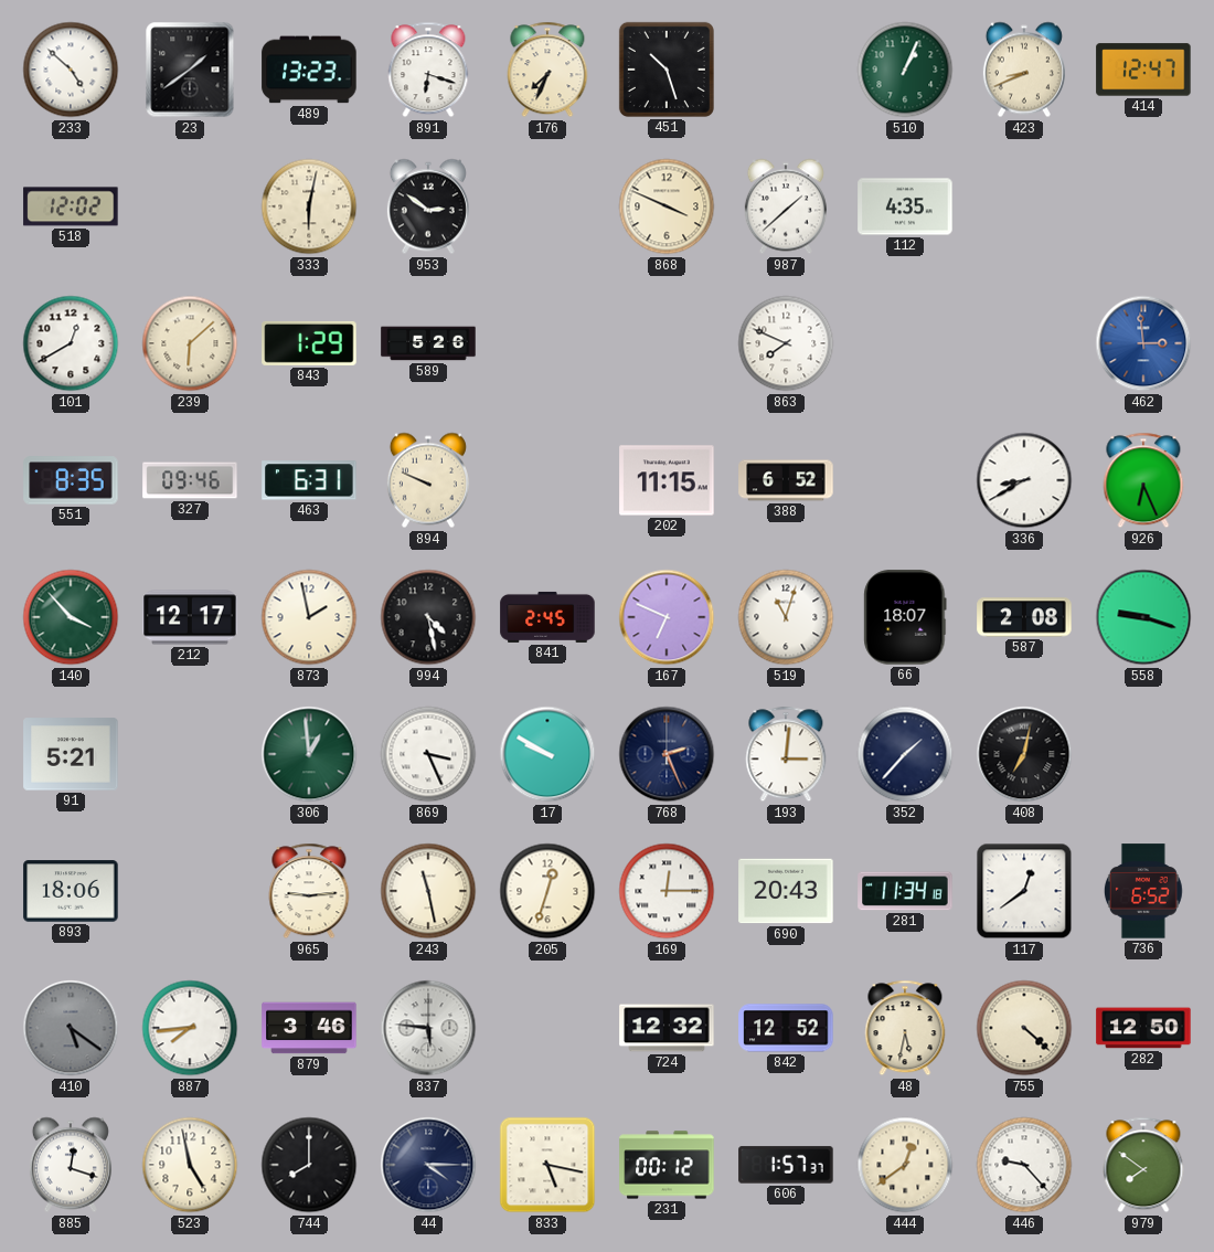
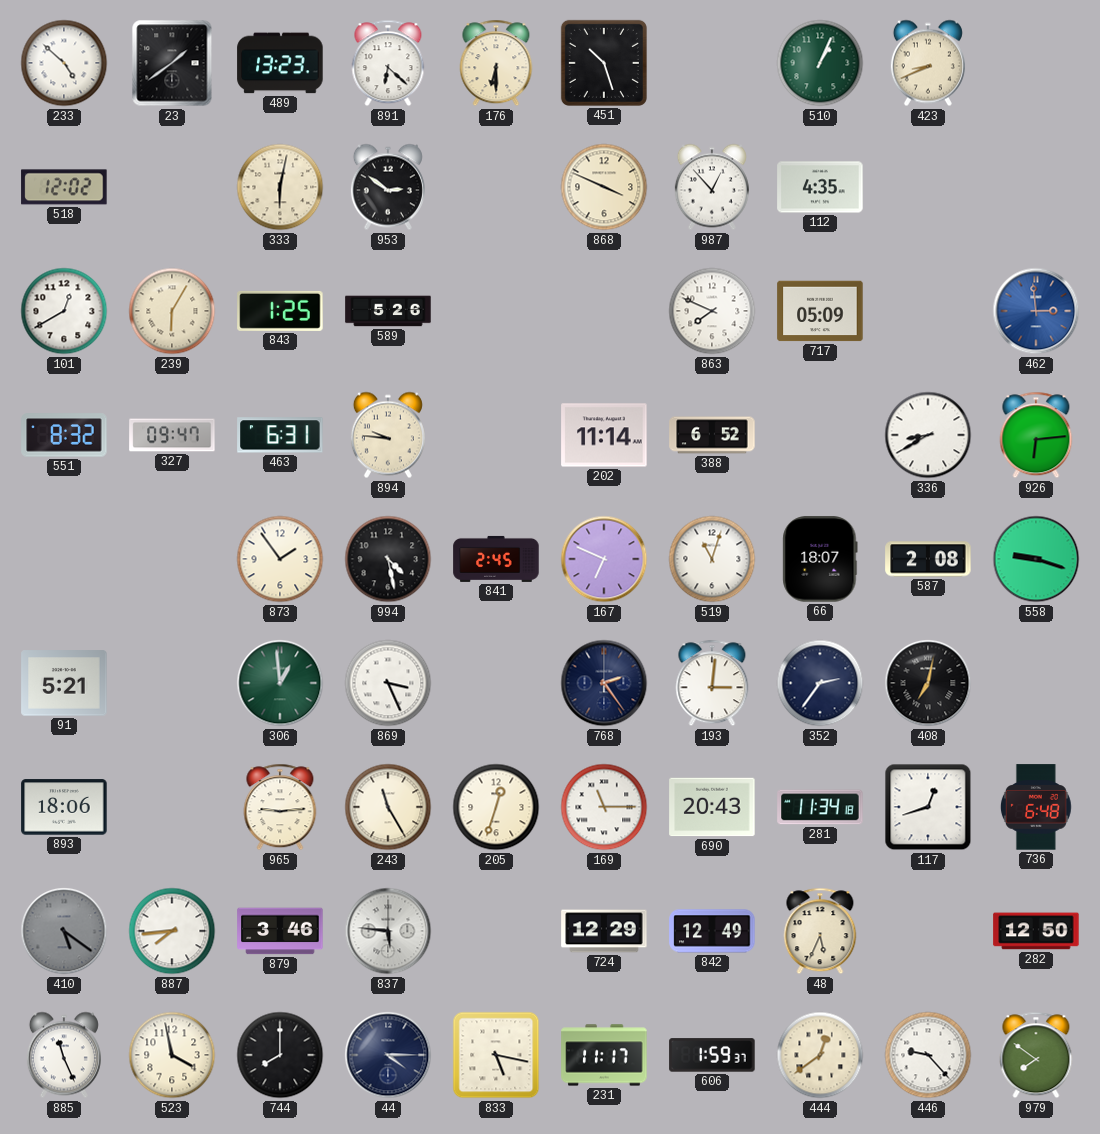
891: 6:18 -> 6:22
176: 7:34 -> 6:30
414: 12:47 -> none
987: 1:38 -> 12:53
239: 6:08 -> 6:05
843: 1:29 -> 1:25
717: none -> 05:09
551: 8:35 -> 8:32
327: 09:46 -> 09:47
894: 9:49 -> 9:46
202: 11:15 -> 11:14
926: 6:26 -> 6:14
140: 3:53 -> none
212: 12:17 -> none
873: 1:58 -> 1:54
17: 9:50 -> none
768: 2:26 -> 2:24
352: 1:37 -> 2:36
243: 11:28 -> 11:25
169: 12:15 -> 11:15
117: 12:39 -> 12:42
736: 6:52 -> 6:48
724: 12:32 -> 12:29
842: 12:52 -> 12:49
48: 5:32 -> 5:34
755: 4:22 -> none
885: 12:18 -> 11:26
523: 4:58 -> 3:58
231: 00:12 -> 11:17
606: 1:57 -> 1:59
